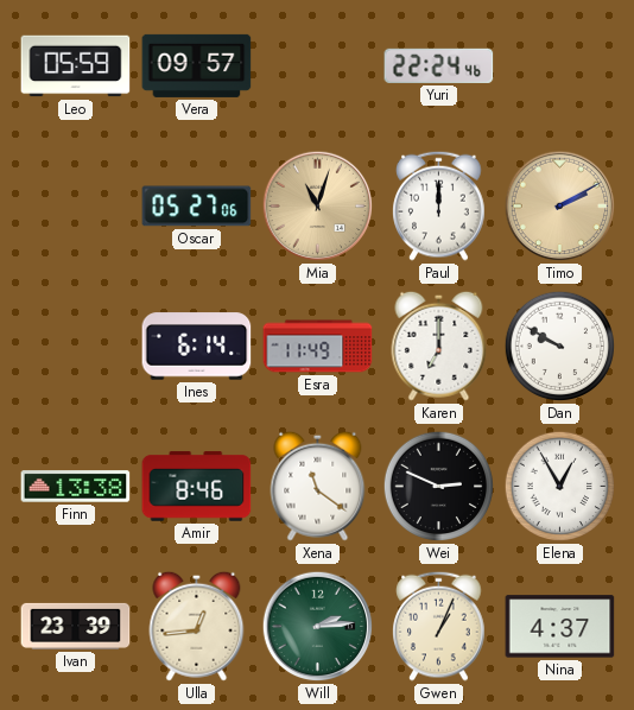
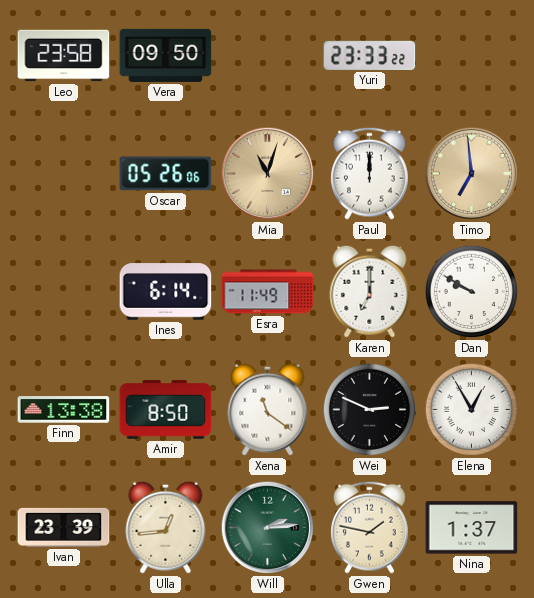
Leo: 05:59 -> 23:58
Vera: 09:57 -> 09:50
Yuri: 22:24 -> 23:33
Oscar: 05:27 -> 05:26
Timo: 2:10 -> 6:59
Amir: 8:46 -> 8:50
Gwen: 1:04 -> 1:47
Nina: 4:37 -> 1:37
